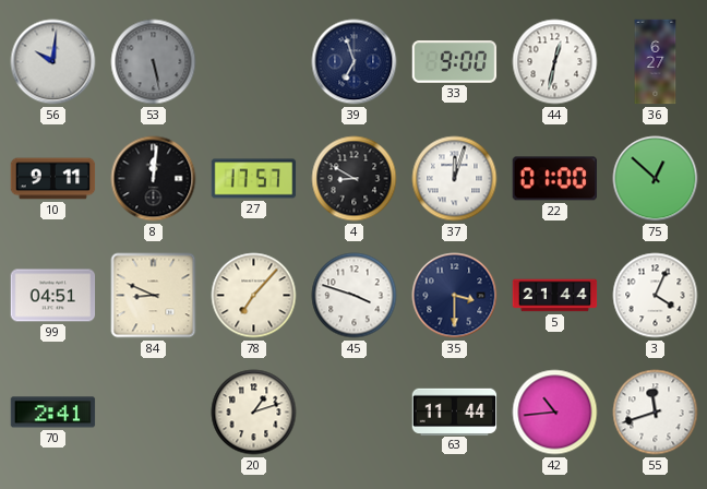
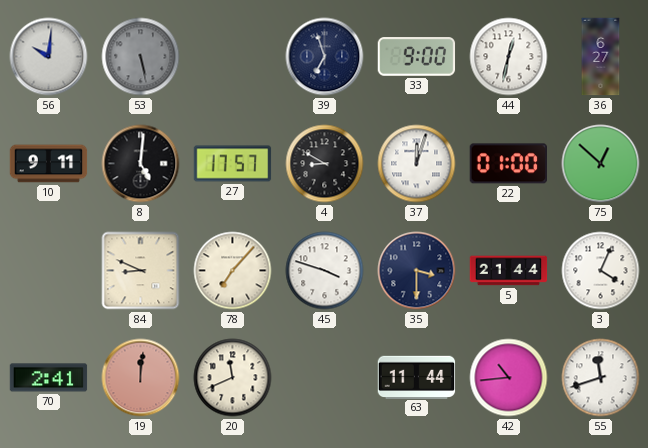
8: 12:01 -> 5:01
99: 04:51 -> none
19: none -> 12:01
20: 1:12 -> 11:41
